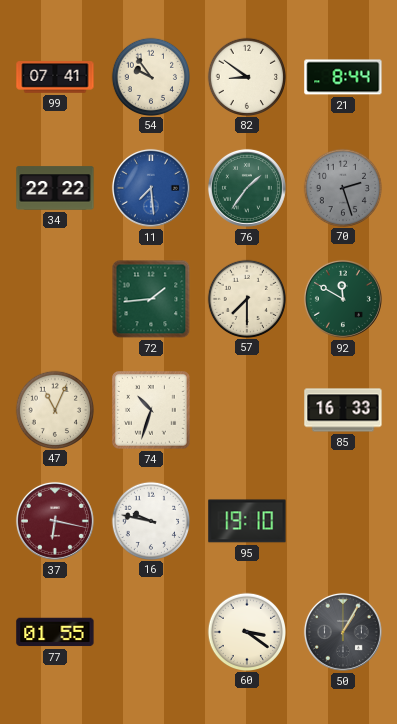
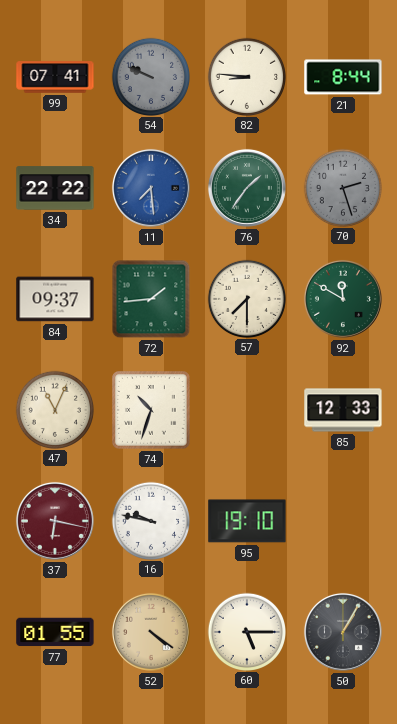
54: 9:54 -> 9:49
54 dial: cream -> grey
82: 8:51 -> 8:46
84: none -> 09:37
85: 16:33 -> 12:33
52: none -> 4:21
60: 3:21 -> 5:15
